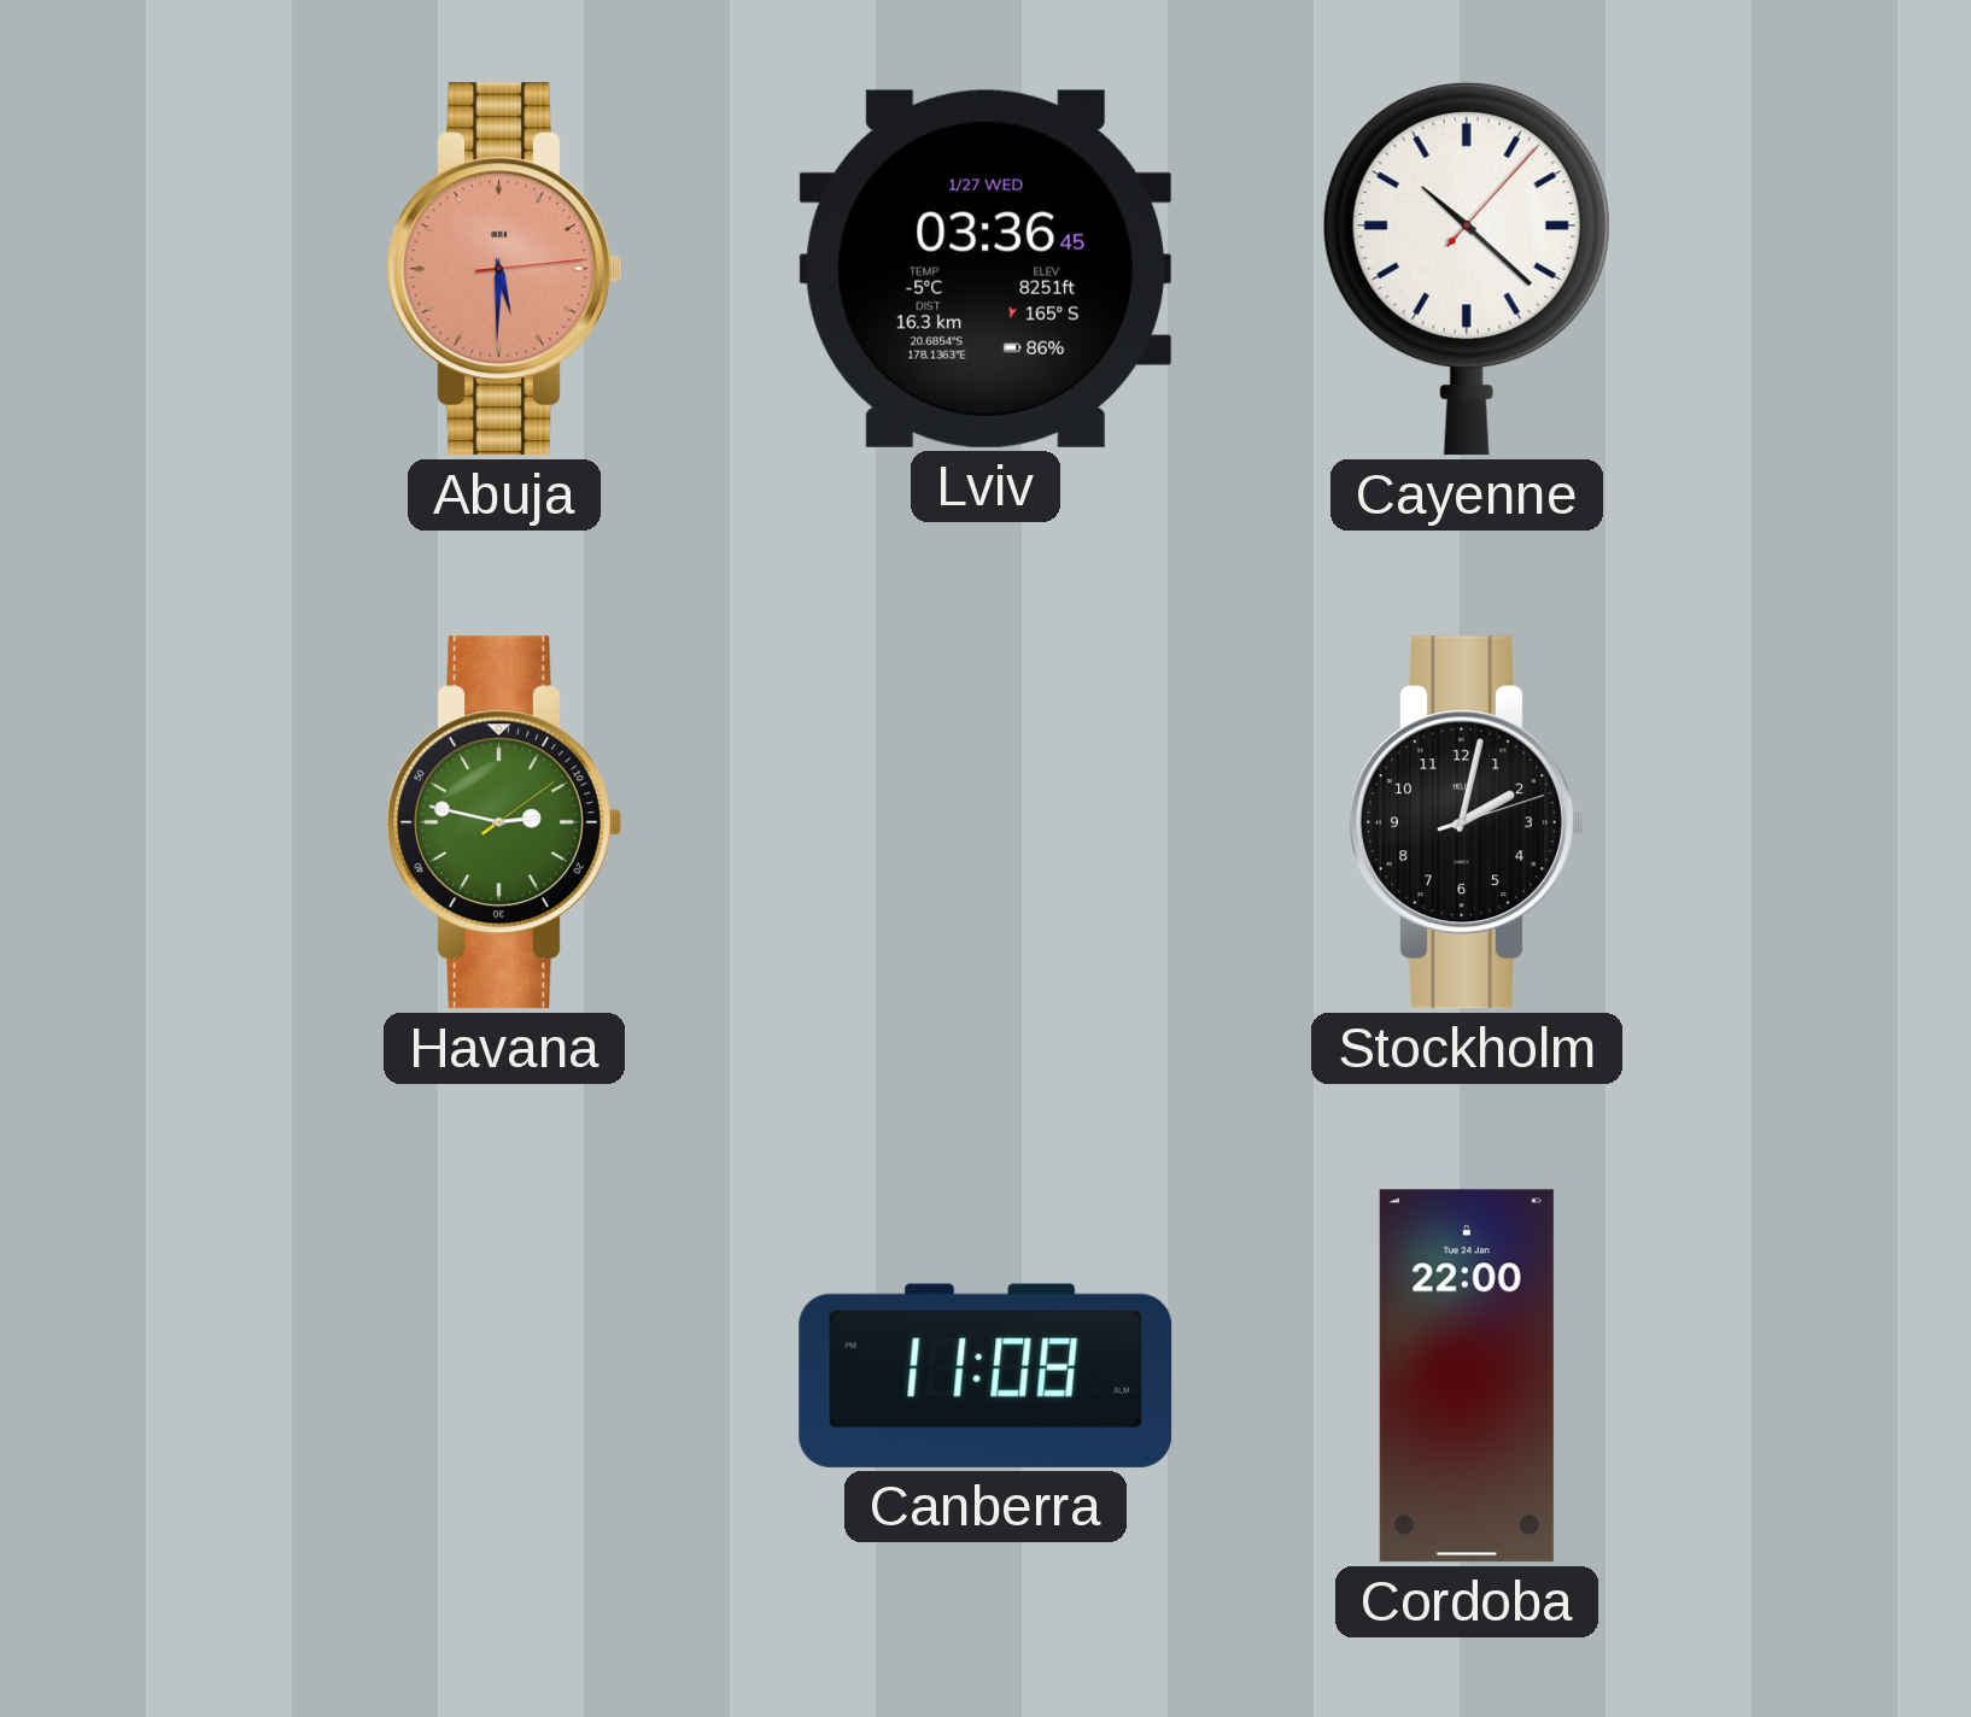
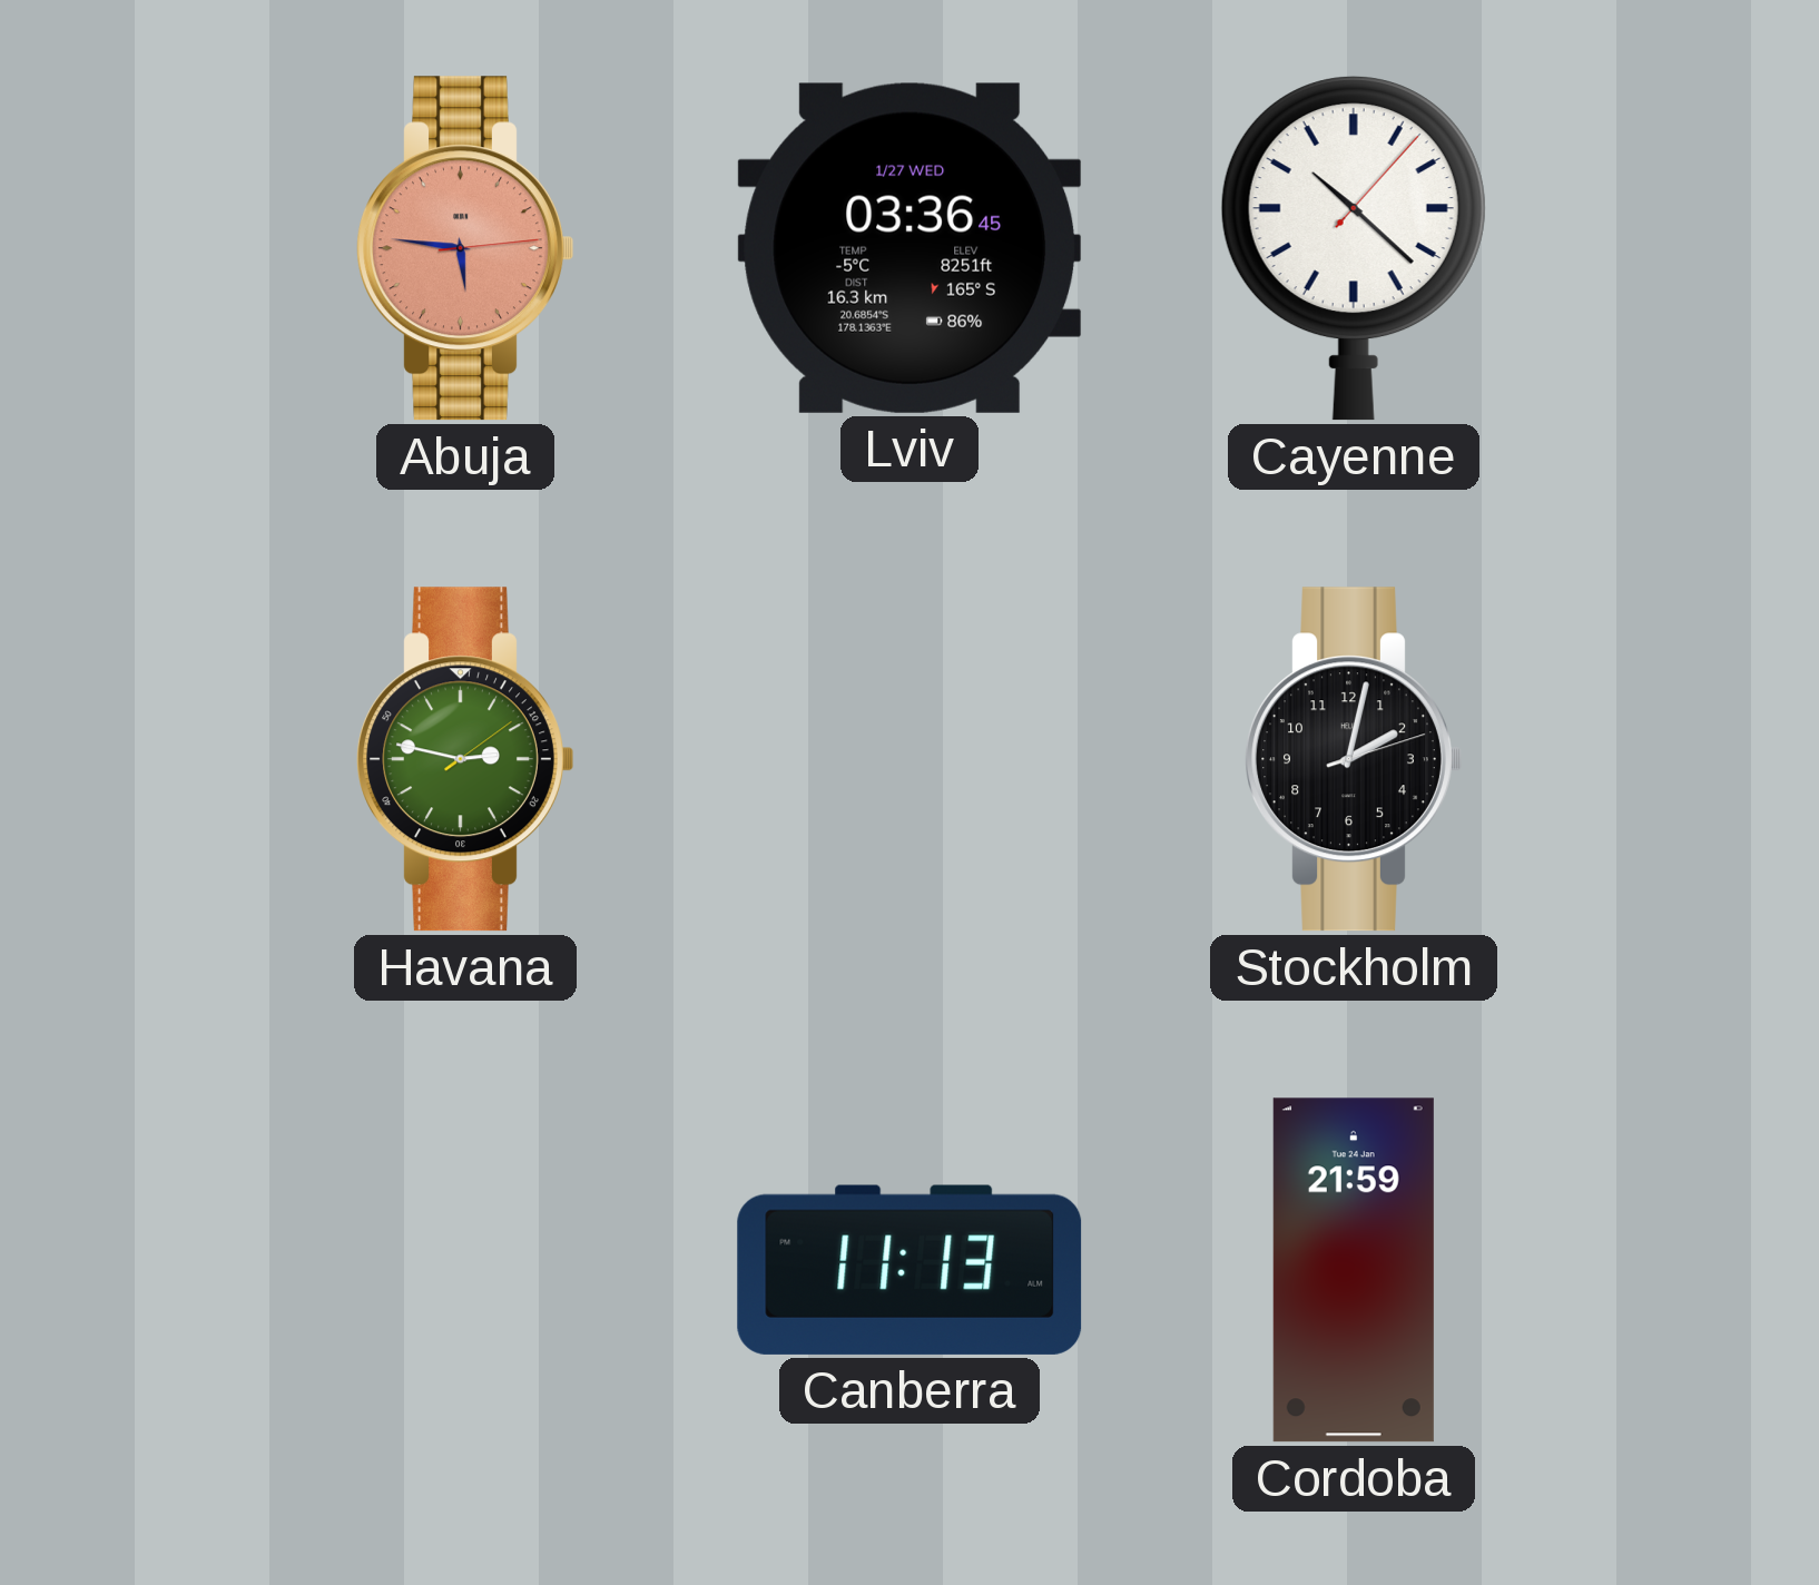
Abuja: 5:30 -> 5:46
Canberra: 11:08 -> 11:13
Cordoba: 22:00 -> 21:59
